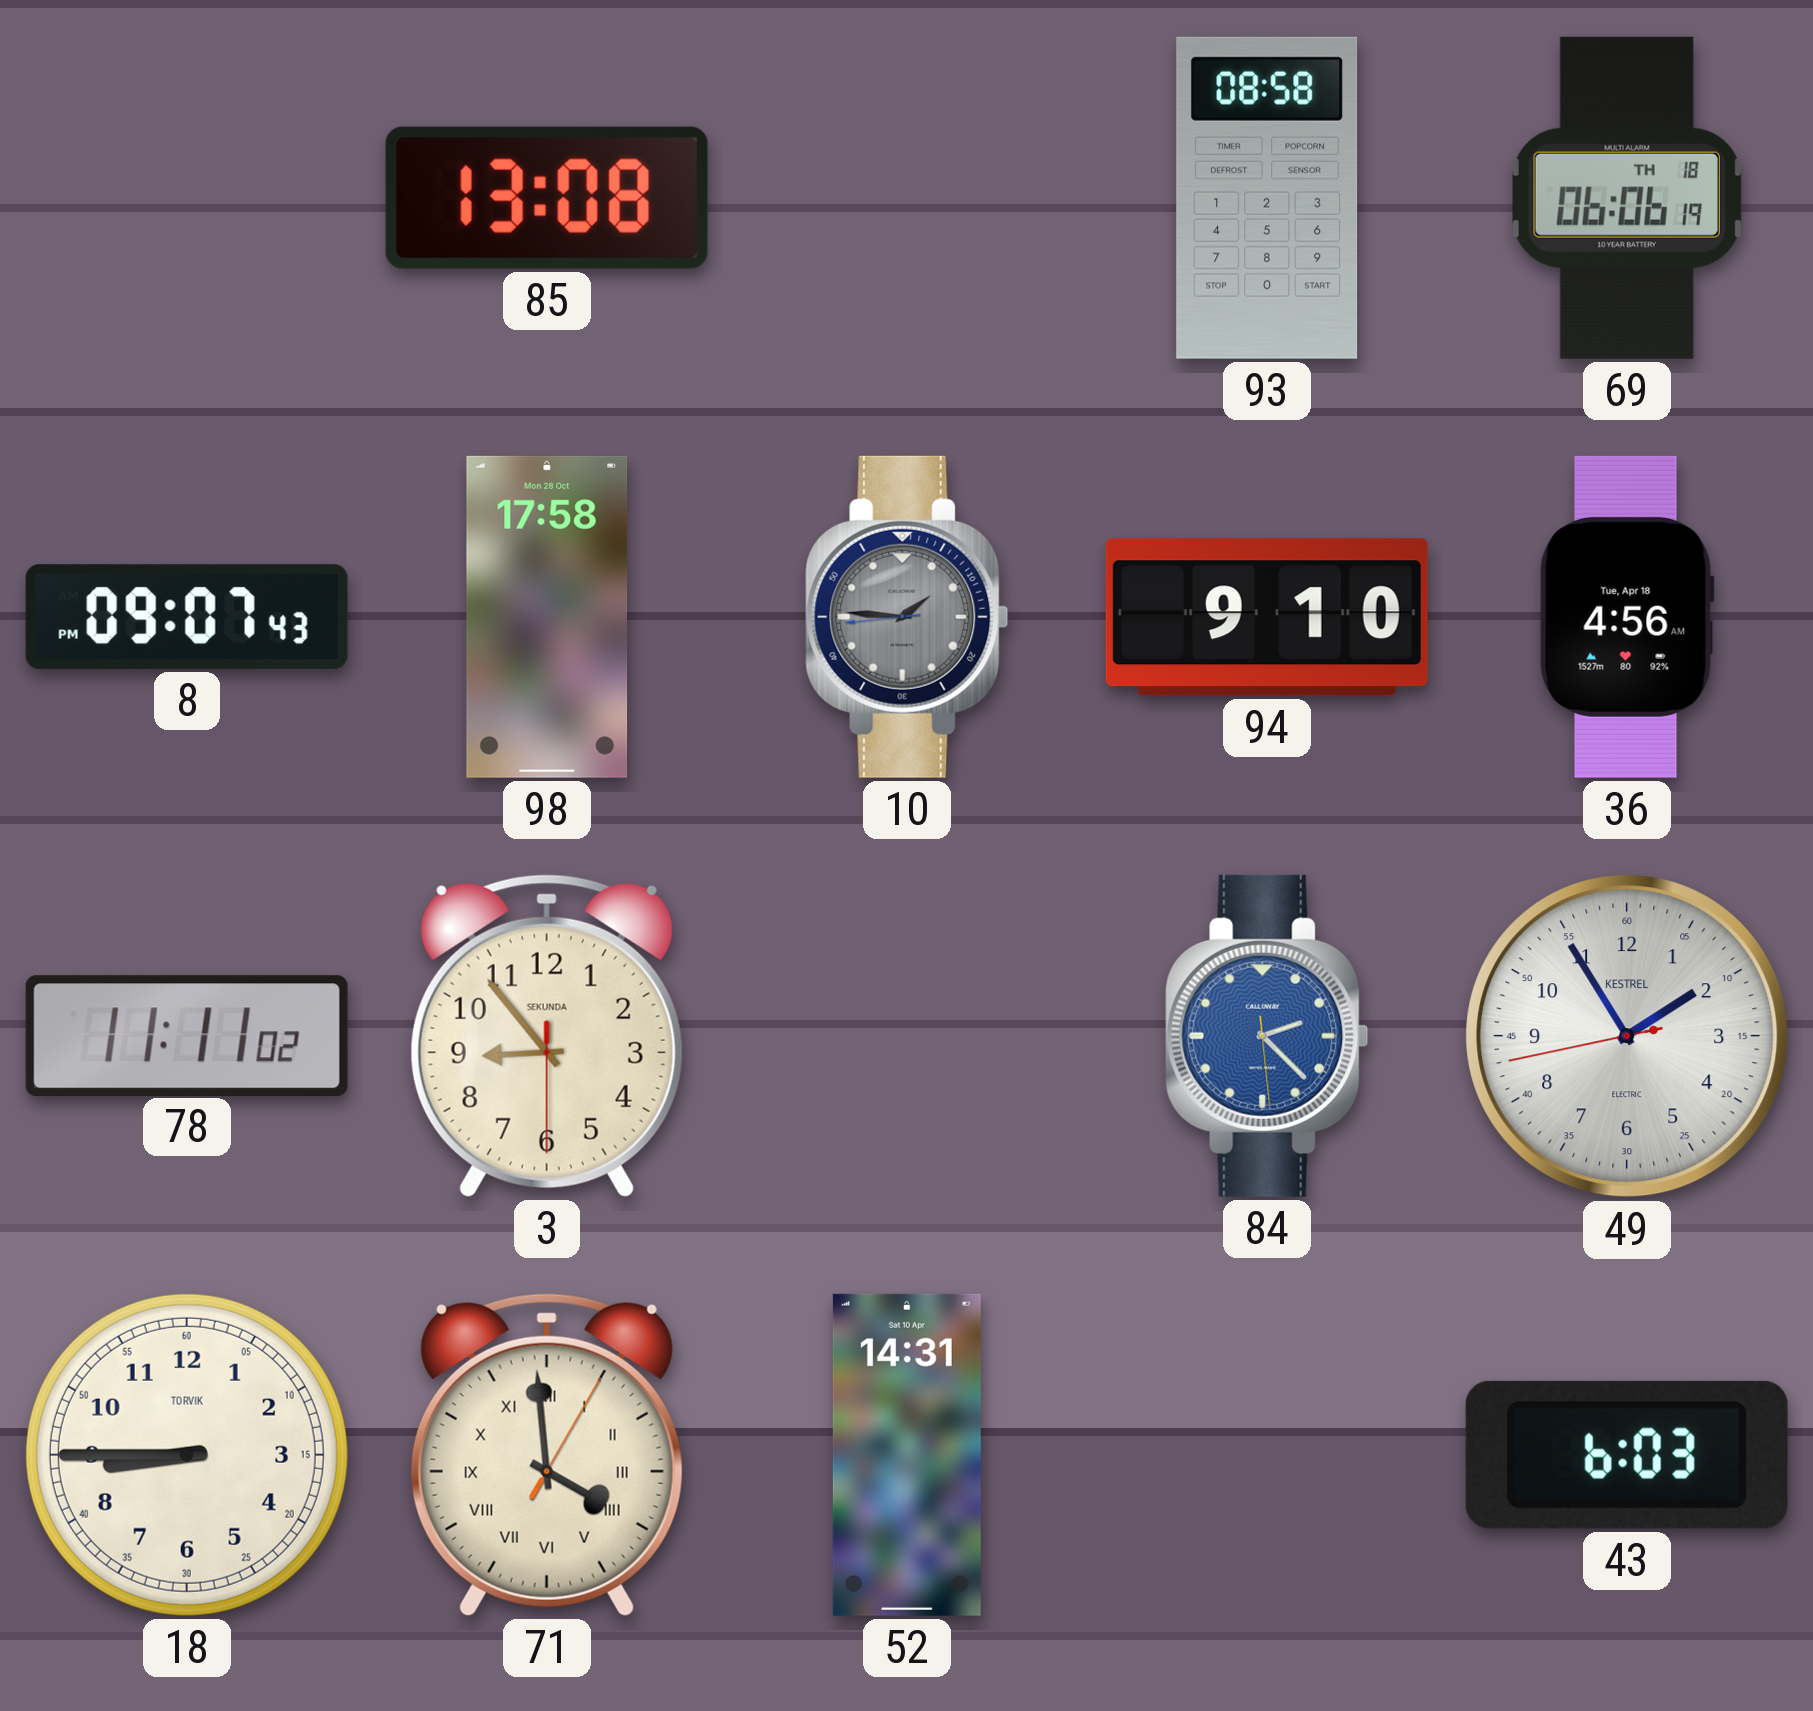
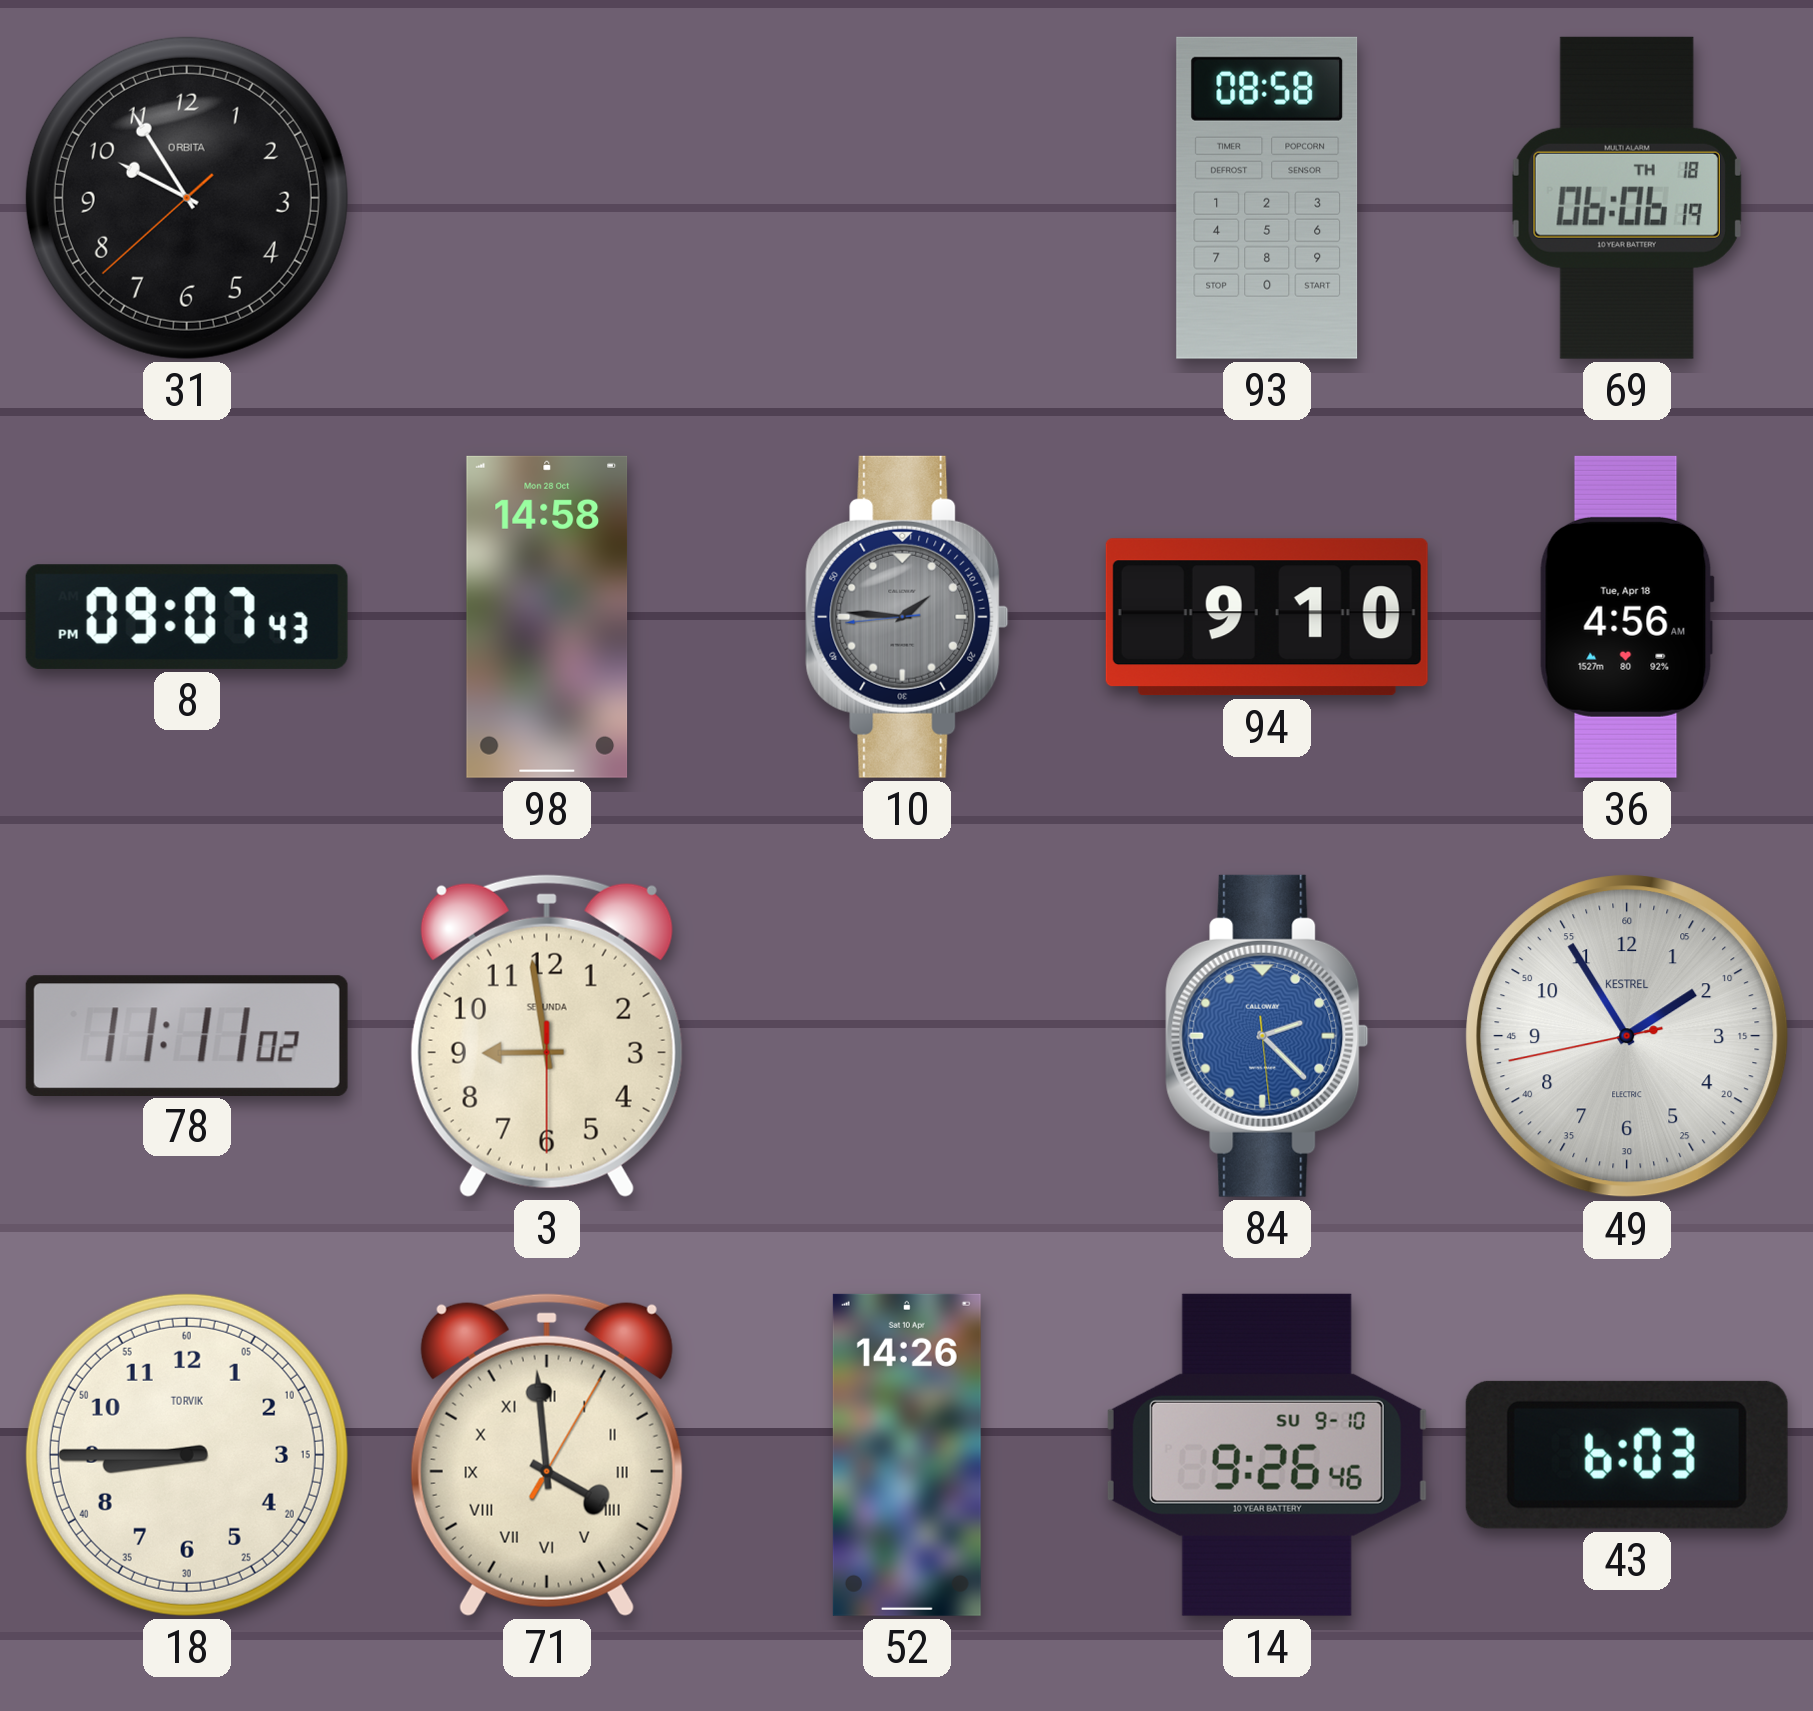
31: none -> 9:54
85: 13:08 -> none
98: 17:58 -> 14:58
3: 8:53 -> 8:58
52: 14:31 -> 14:26
14: none -> 9:26
